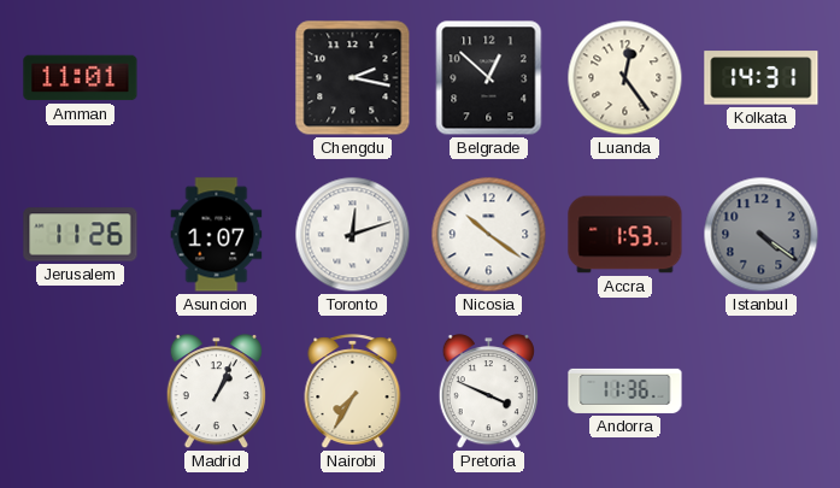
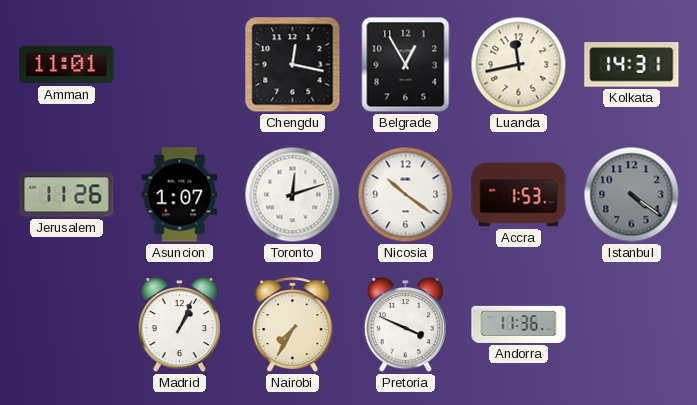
Chengdu: 2:17 -> 12:17
Belgrade: 12:52 -> 12:55
Luanda: 12:24 -> 11:43
